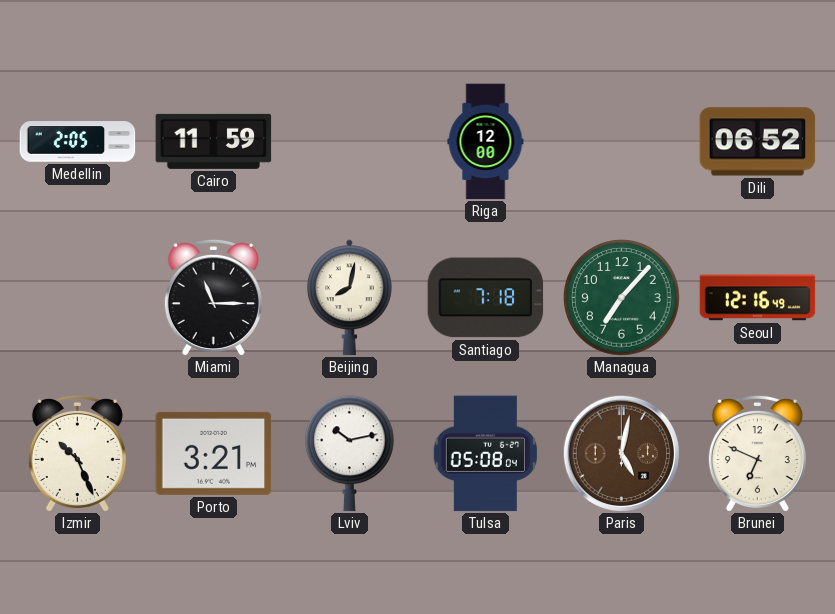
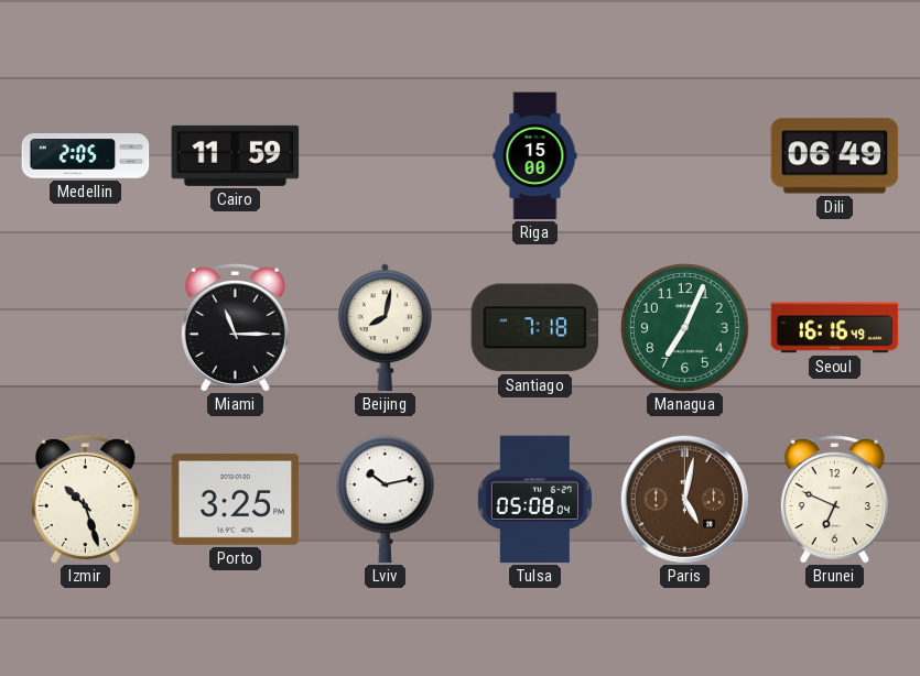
Riga: 12:00 -> 15:00
Dili: 06:52 -> 06:49
Managua: 7:07 -> 7:04
Seoul: 12:16 -> 16:16
Izmir: 10:26 -> 10:27
Porto: 3:21 -> 3:25
